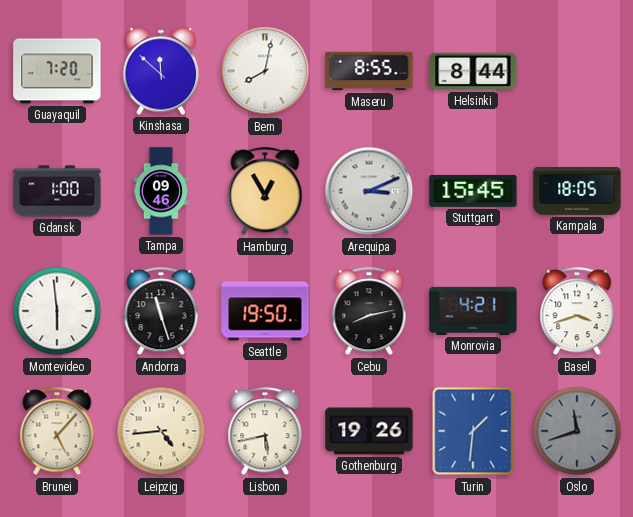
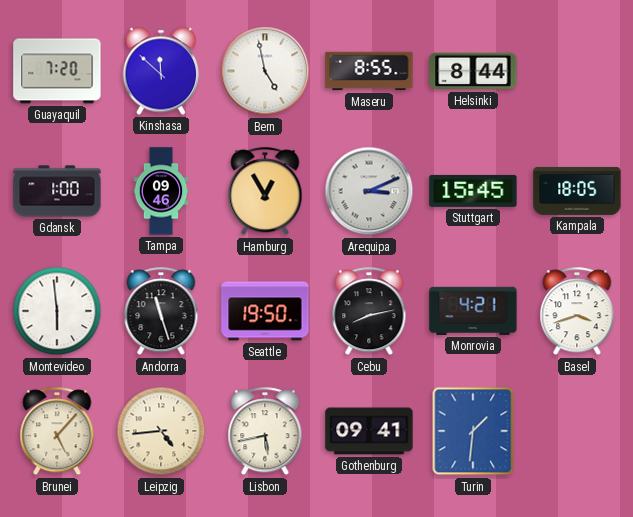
Bern: 8:02 -> 4:58
Gothenburg: 19:26 -> 09:41
Oslo: 11:42 -> none
